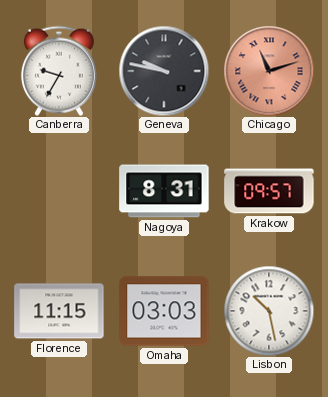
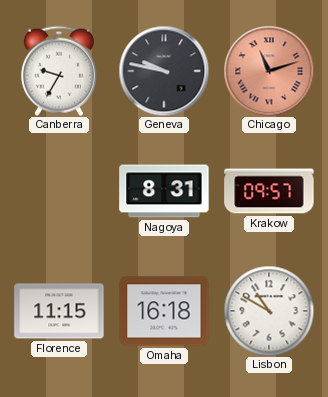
Omaha: 03:03 -> 16:18
Lisbon: 10:28 -> 10:50
